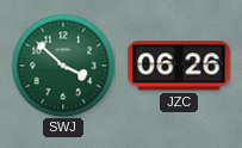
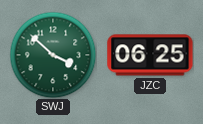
JZC: 06:26 -> 06:25
